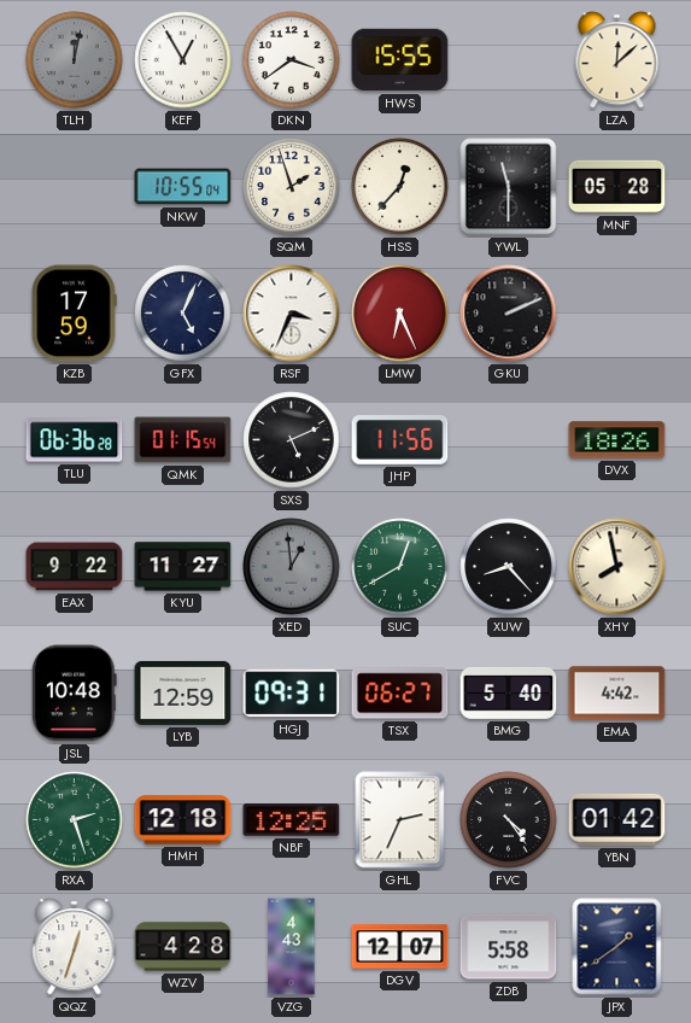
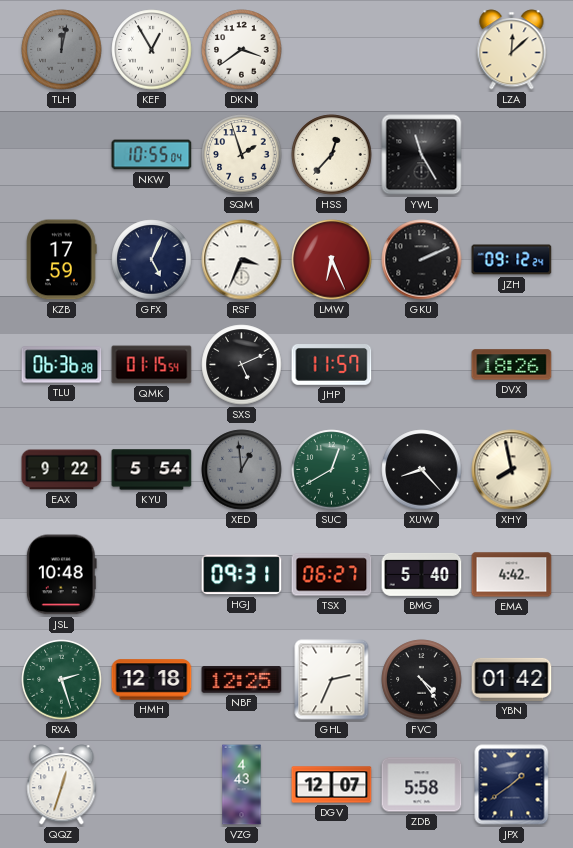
HWS: 15:55 -> none
YWL: 11:30 -> 11:25
MNF: 05:28 -> none
JZH: none -> 09:12
JHP: 11:56 -> 11:57
KYU: 11:27 -> 5:54
LYB: 12:59 -> none
WZV: 4:28 -> none
